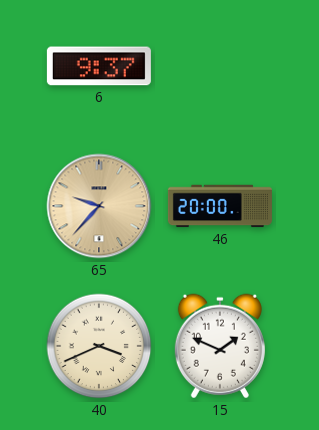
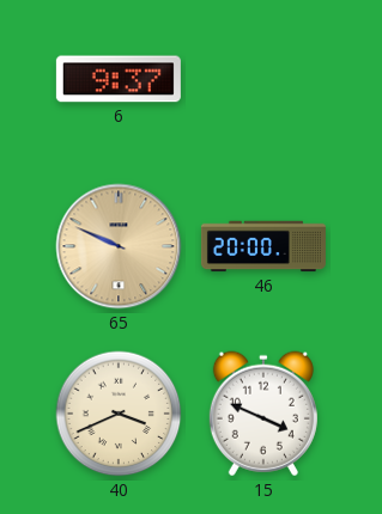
65: 9:37 -> 9:49
15: 1:49 -> 3:49
